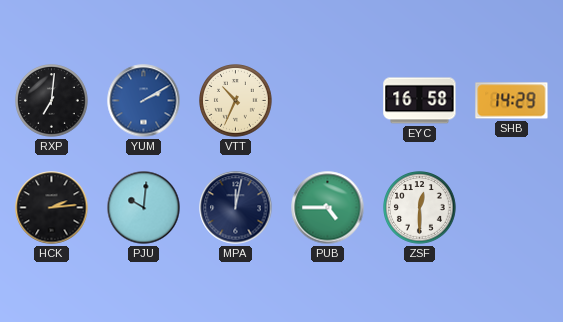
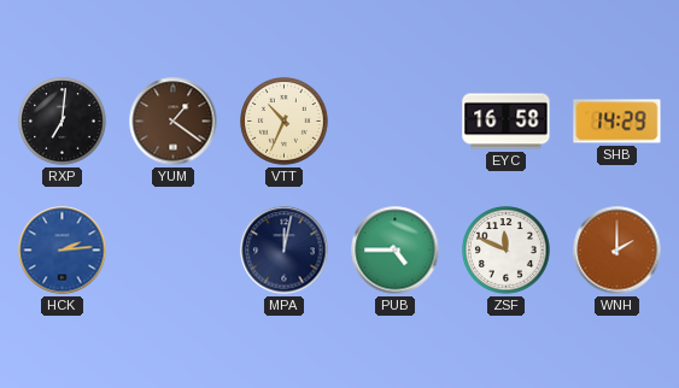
YUM: 2:10 -> 1:21
YUM dial: blue -> brown
HCK dial: black -> blue
PJU: 10:01 -> none
ZSF: 12:30 -> 11:49
WNH: none -> 2:00
